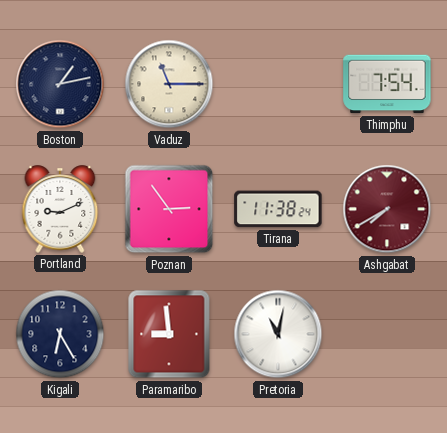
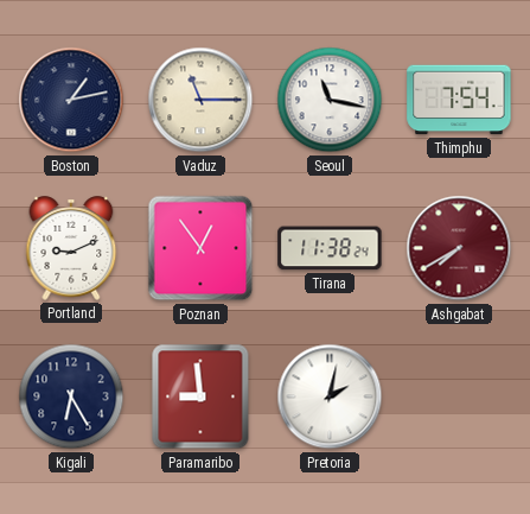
Seoul: none -> 11:17
Poznan: 2:54 -> 12:54
Pretoria: 11:02 -> 2:02
